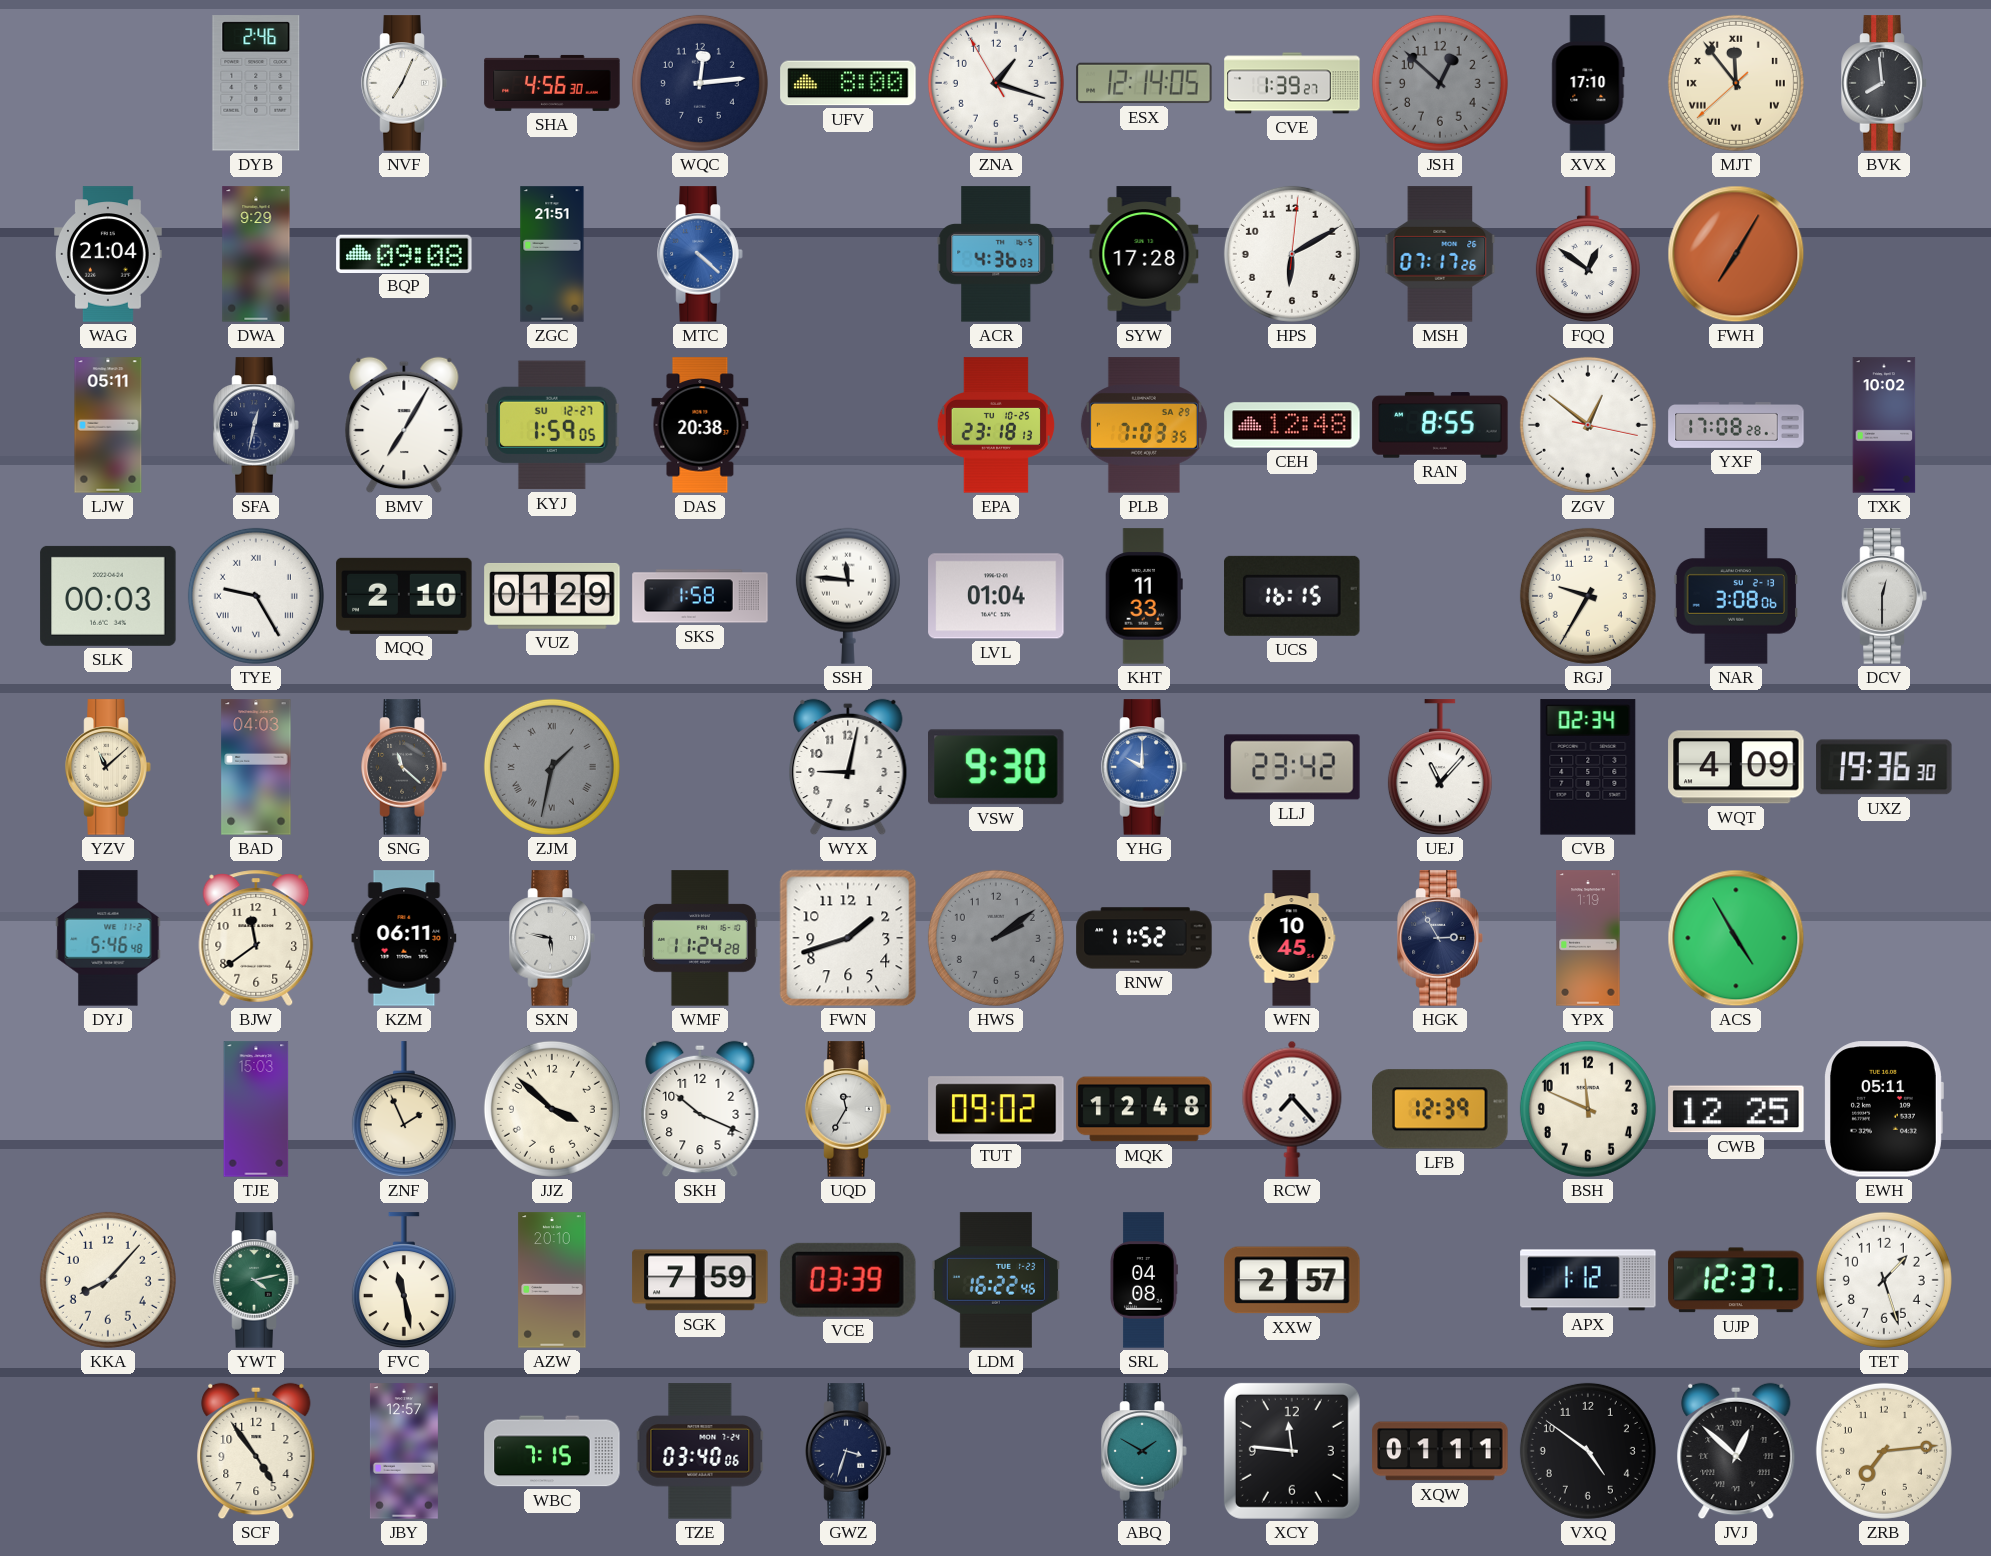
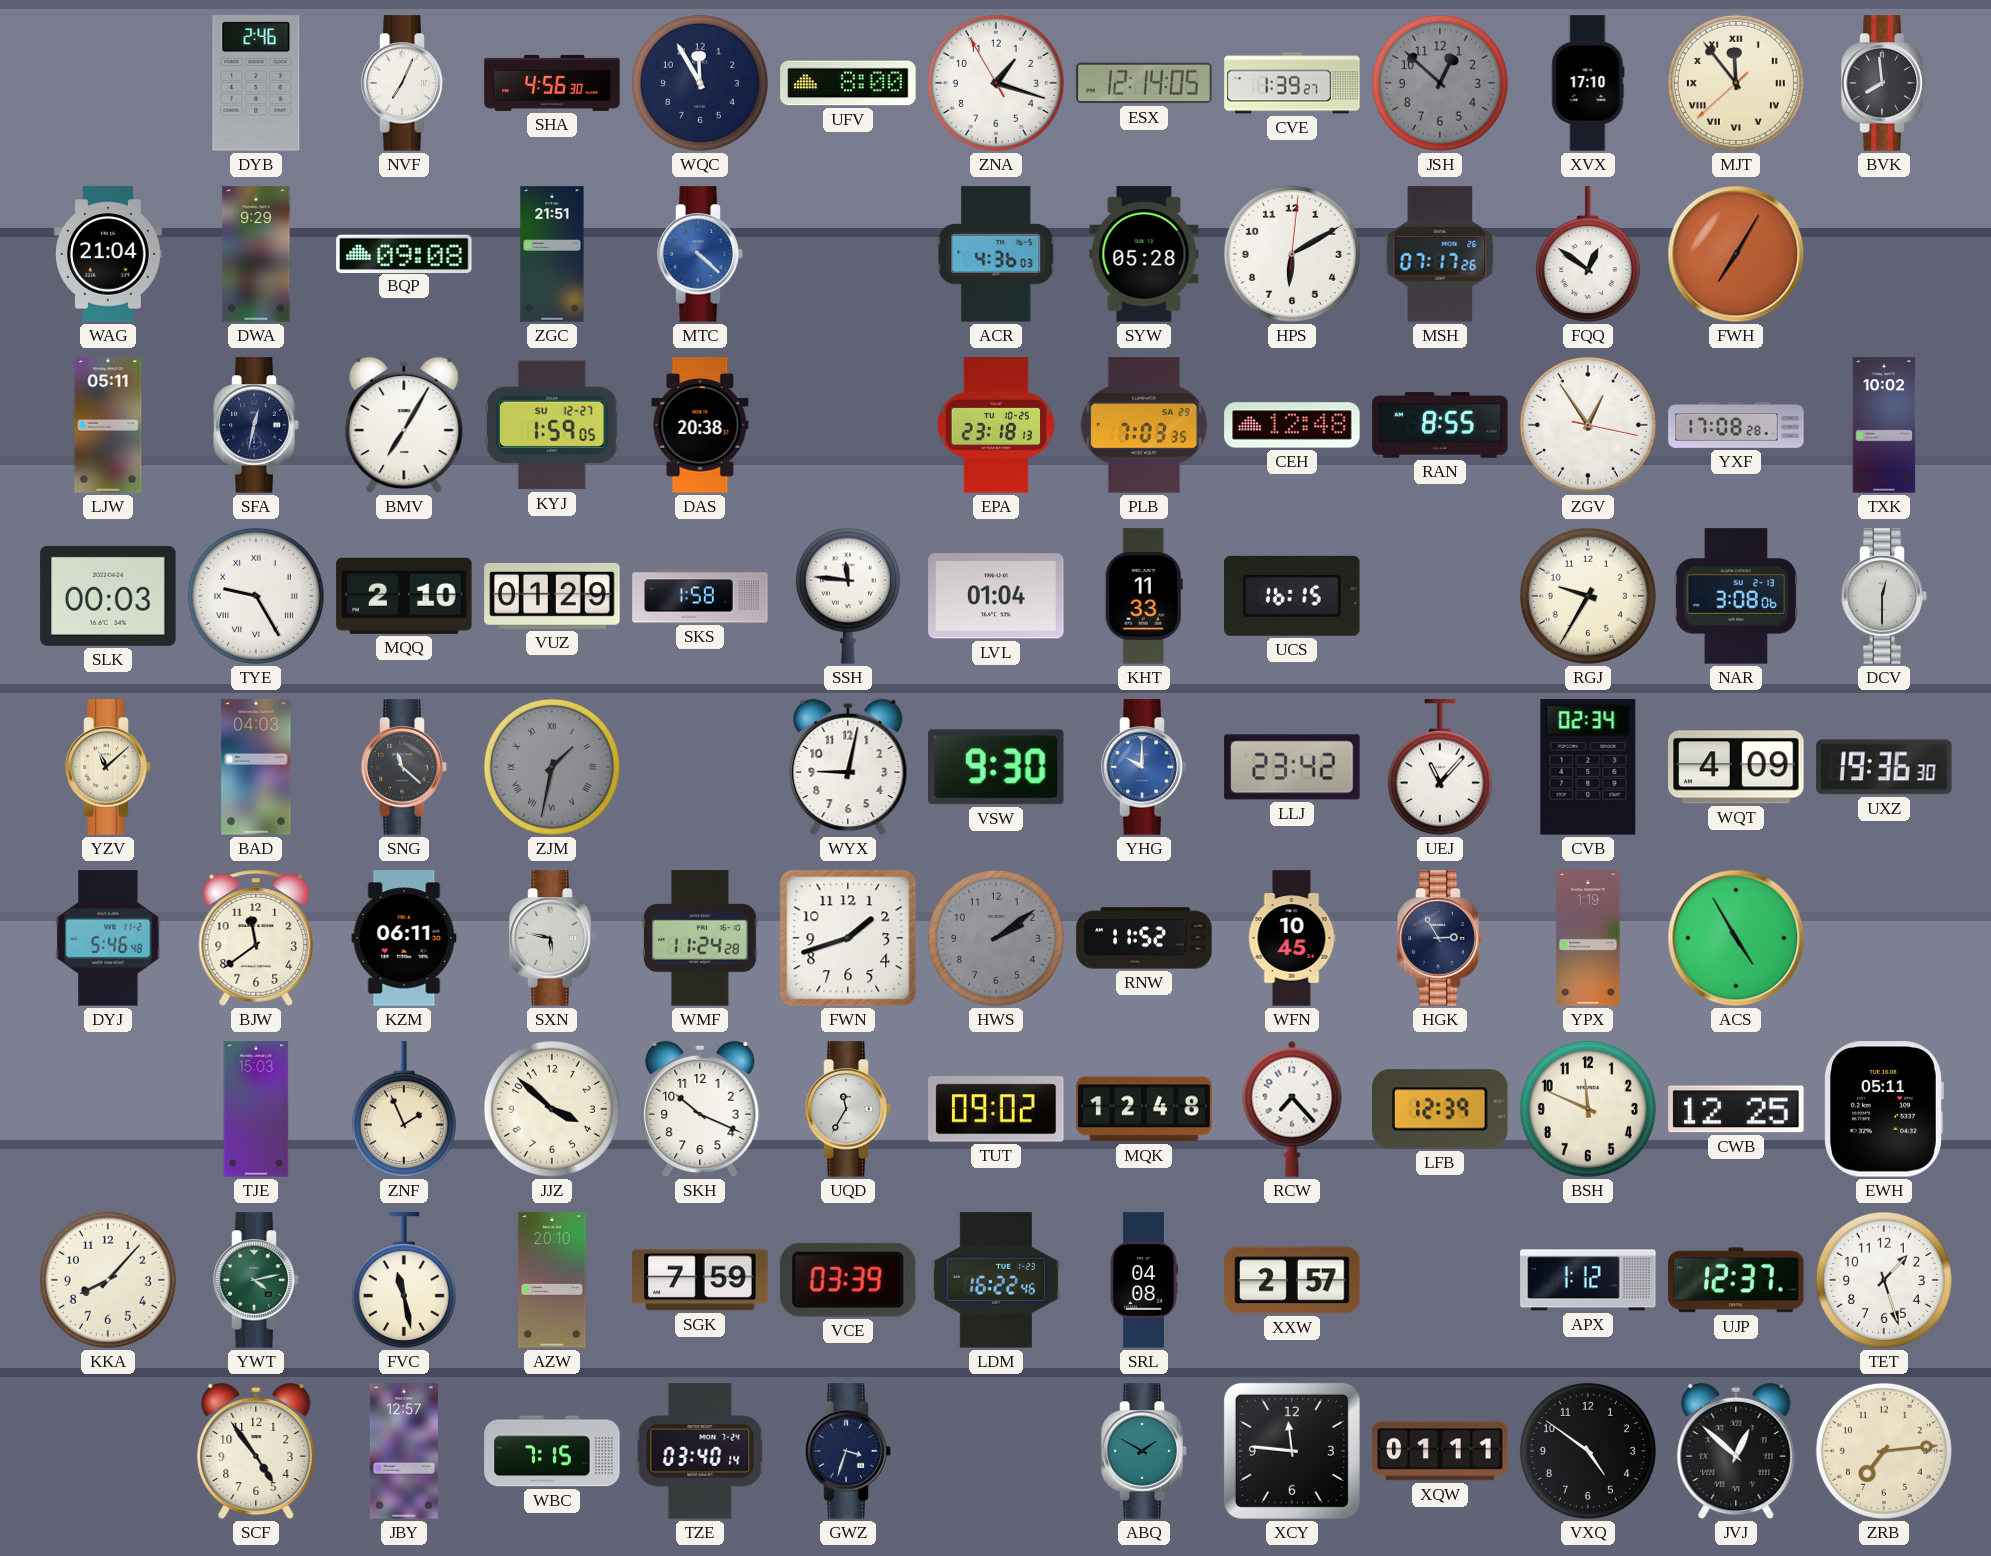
WQC: 12:14 -> 11:55
SYW: 17:28 -> 05:28
ZGV: 12:51 -> 12:54
TZE: 03:40:06 -> 03:40:14
